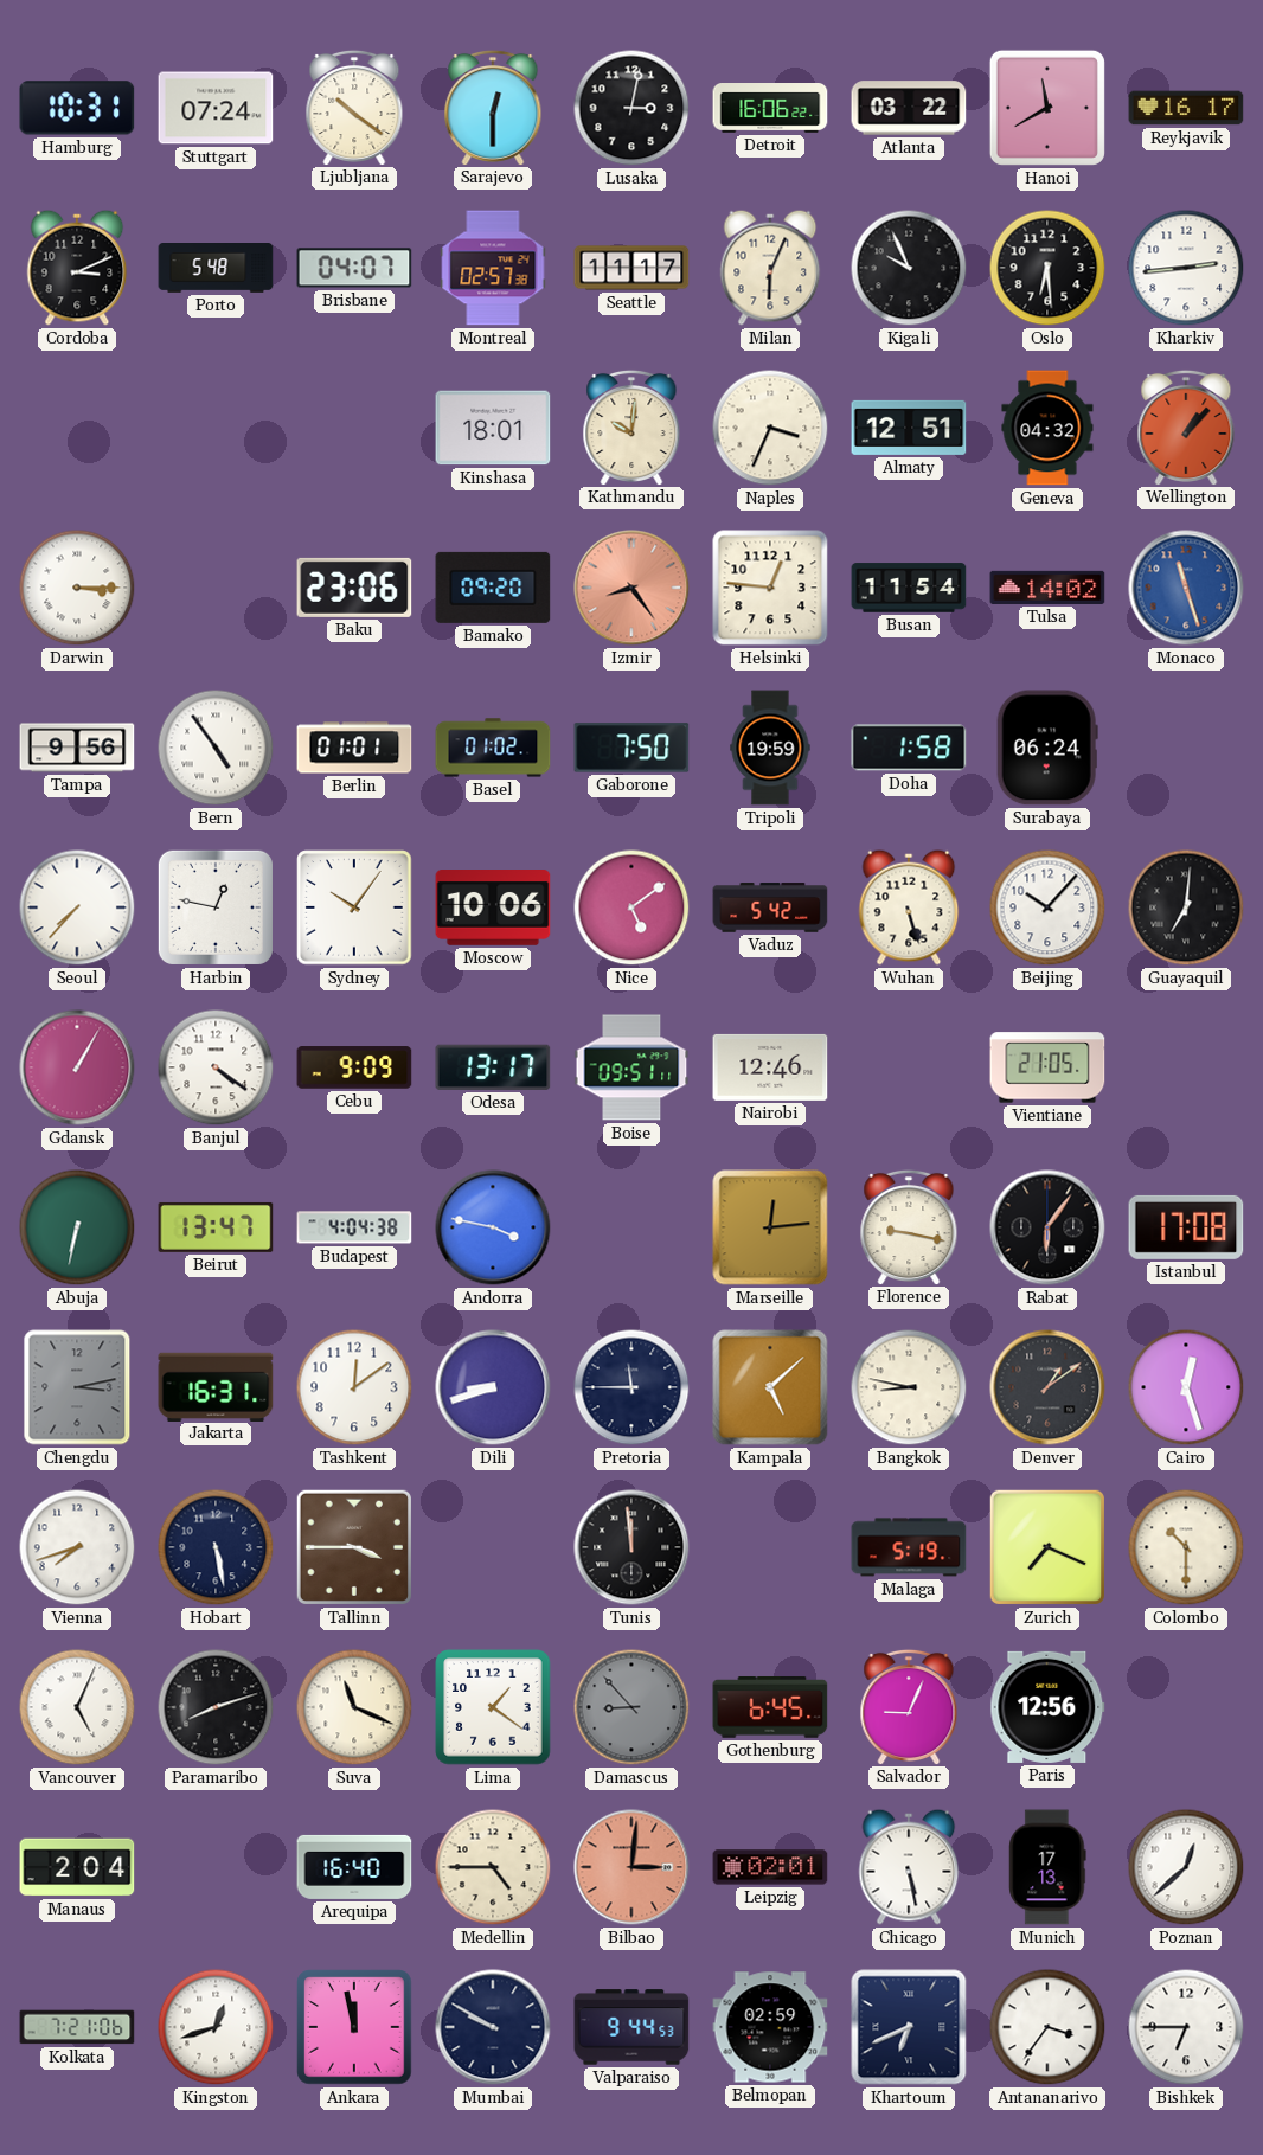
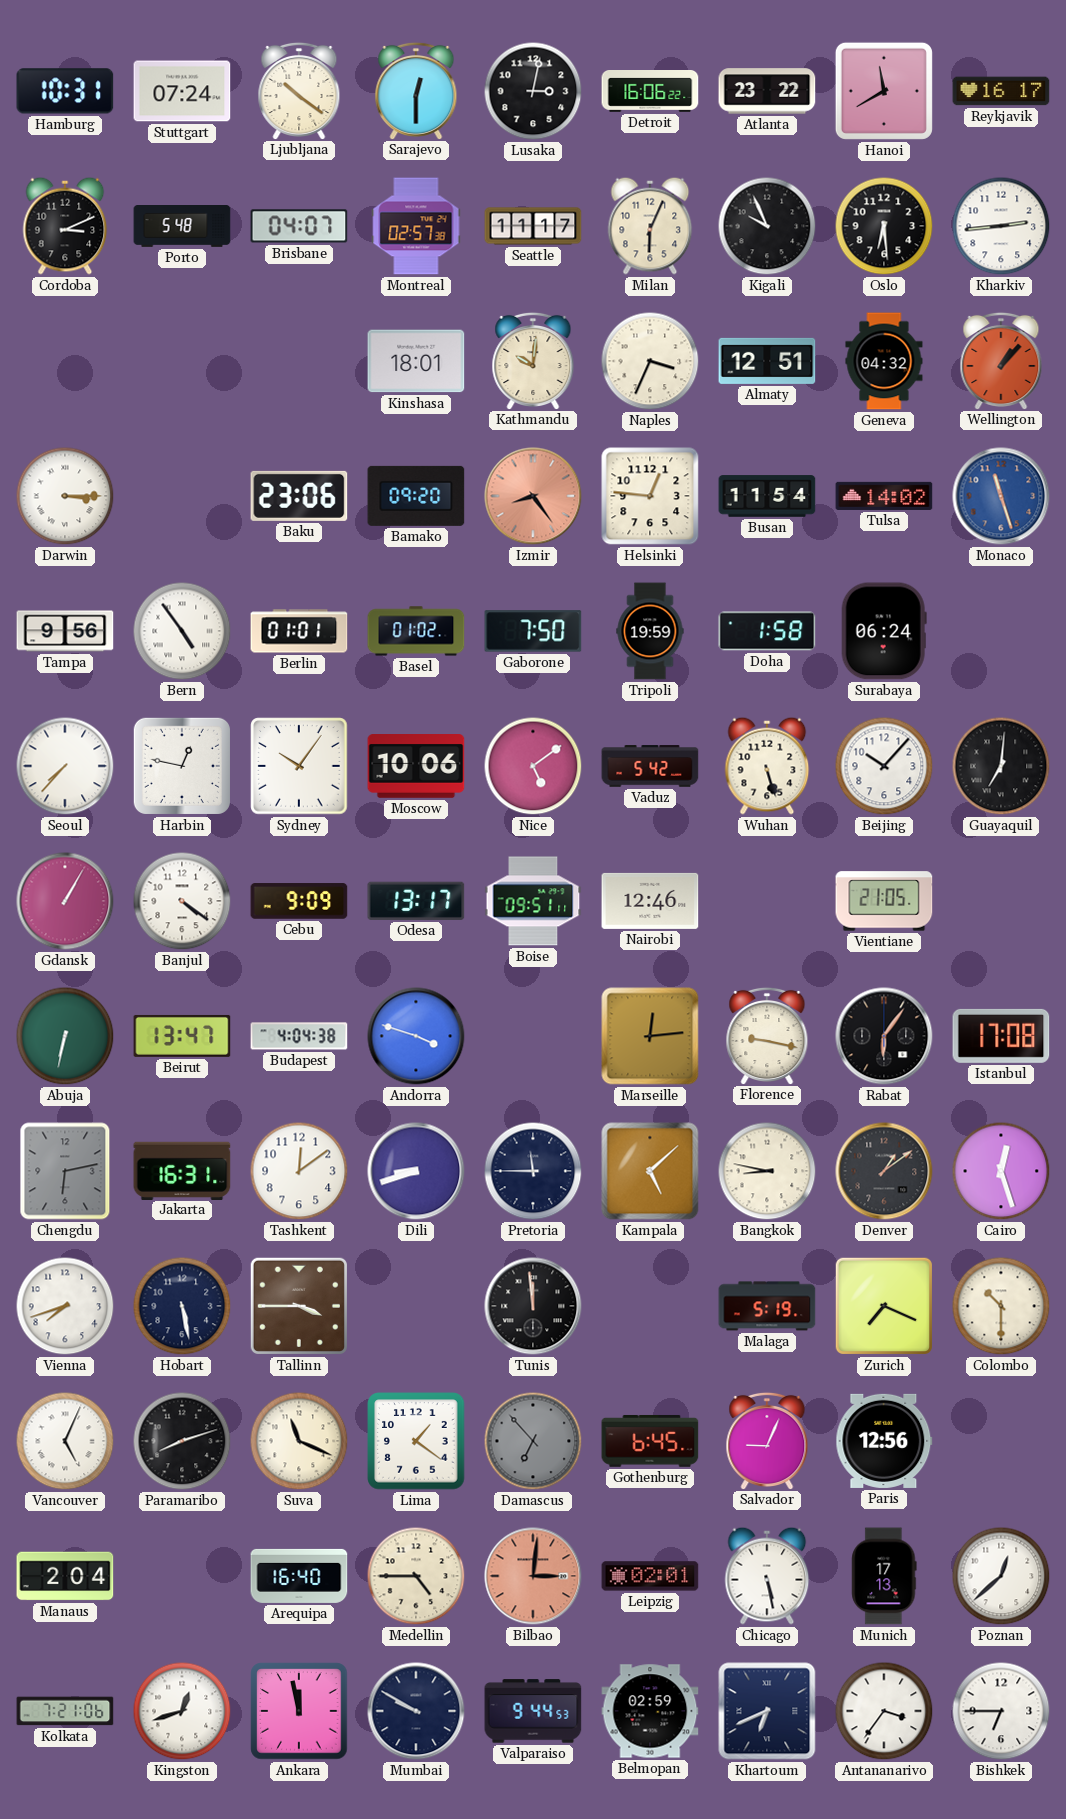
Atlanta: 03:22 -> 23:22
Andorra: 3:47 -> 3:48
Chengdu: 3:13 -> 6:13
Damascus: 8:53 -> 6:53
